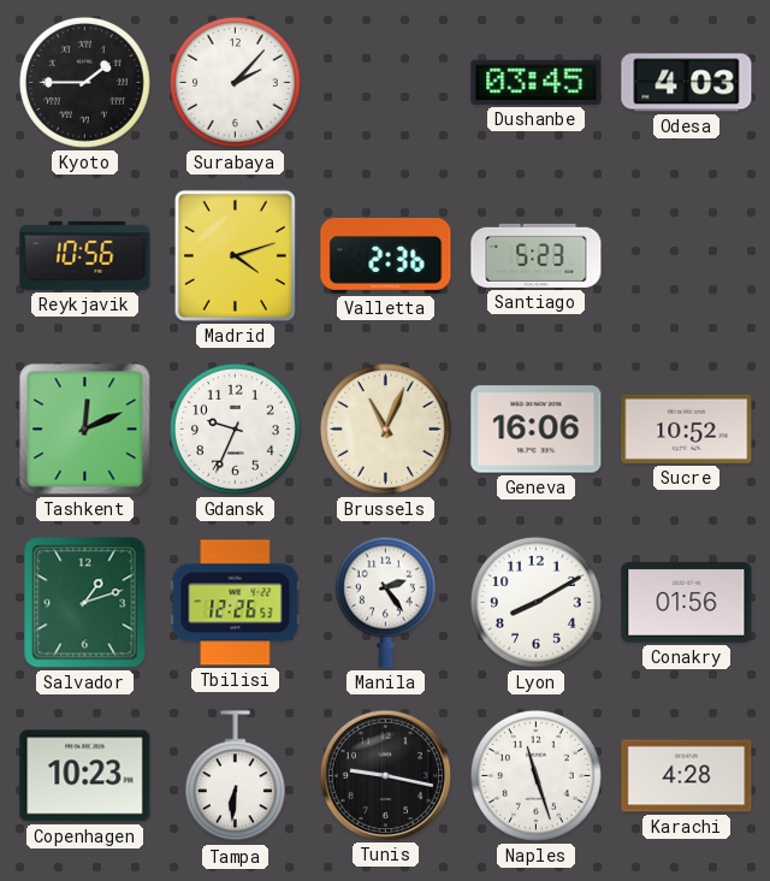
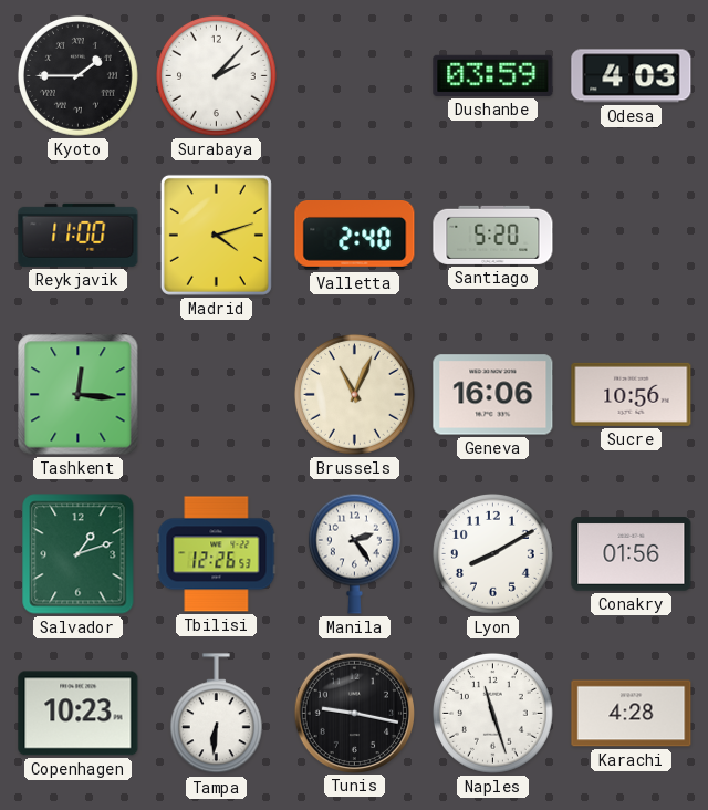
Dushanbe: 03:45 -> 03:59
Reykjavik: 10:56 -> 11:00
Valletta: 2:36 -> 2:40
Santiago: 5:23 -> 5:20
Tashkent: 12:11 -> 12:16
Gdansk: 9:34 -> none
Sucre: 10:52 -> 10:56
